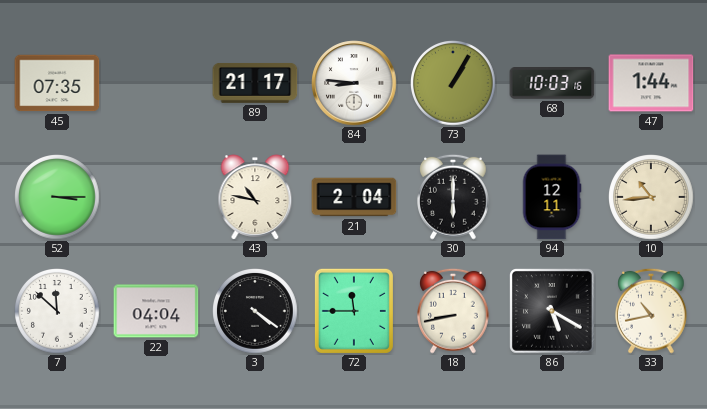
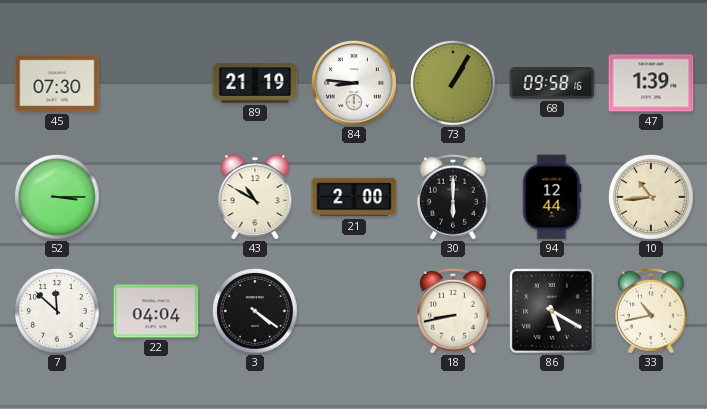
45: 07:35 -> 07:30
89: 21:17 -> 21:19
68: 10:03 -> 09:58
47: 1:44 -> 1:39
43: 10:47 -> 10:50
21: 2:04 -> 2:00
94: 12:11 -> 12:44
72: 11:45 -> none
